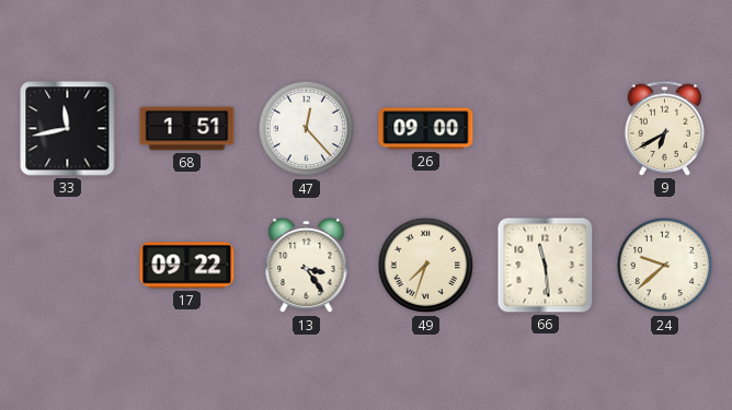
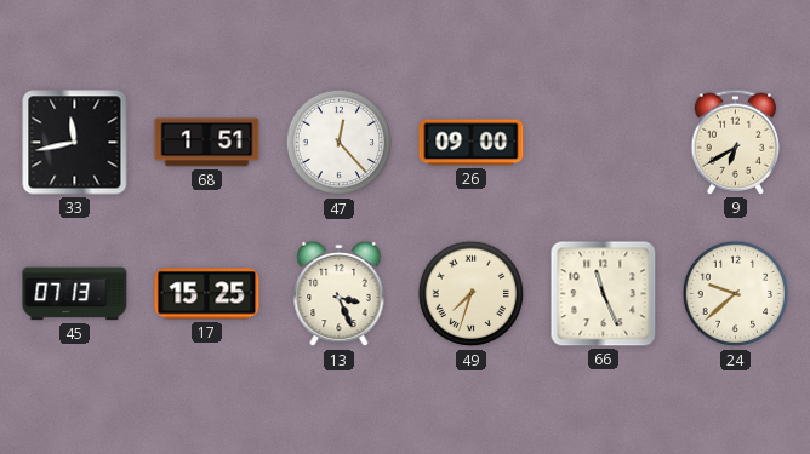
45: none -> 07:13
17: 09:22 -> 15:25
13: 3:24 -> 3:26
66: 11:29 -> 11:26
